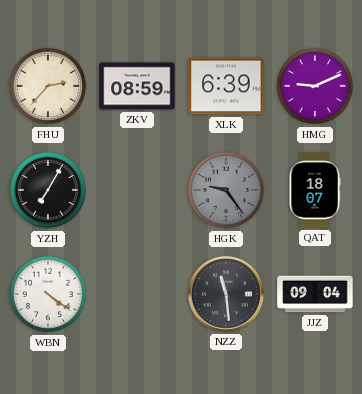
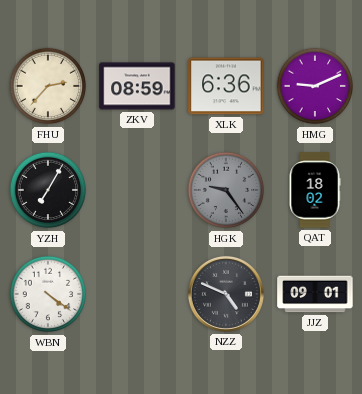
XLK: 6:39 -> 6:36
QAT: 18:07 -> 18:02
NZZ: 11:29 -> 4:49
JJZ: 09:04 -> 09:01
